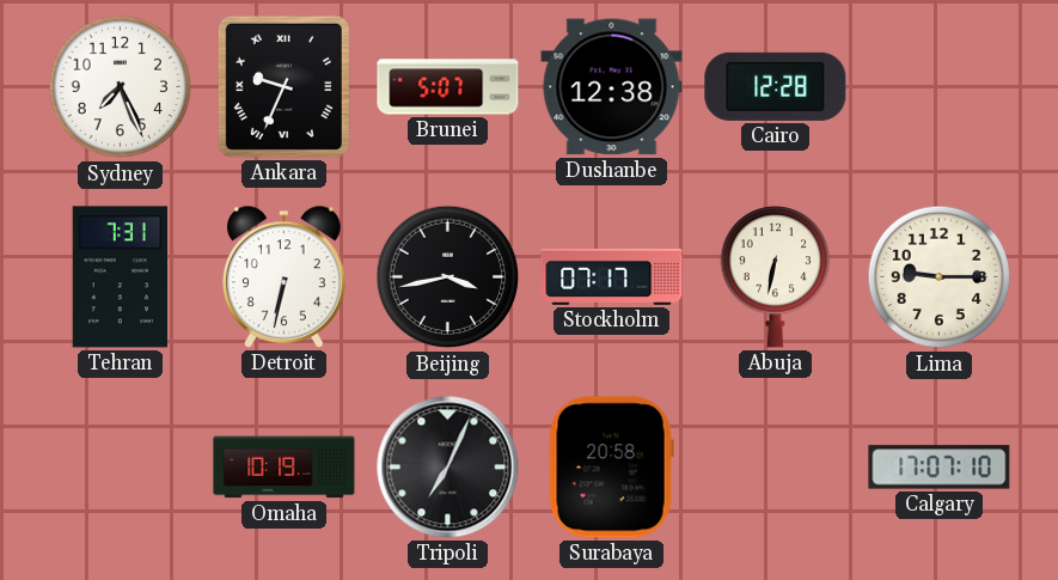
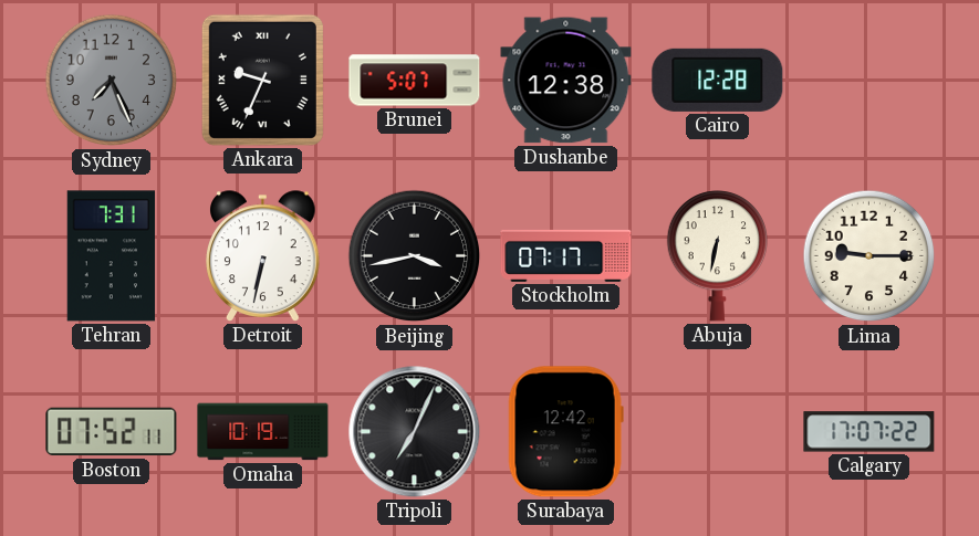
Sydney dial: white -> grey
Boston: none -> 07:52
Surabaya: 20:58 -> 12:42
Calgary: 17:07:10 -> 17:07:22
